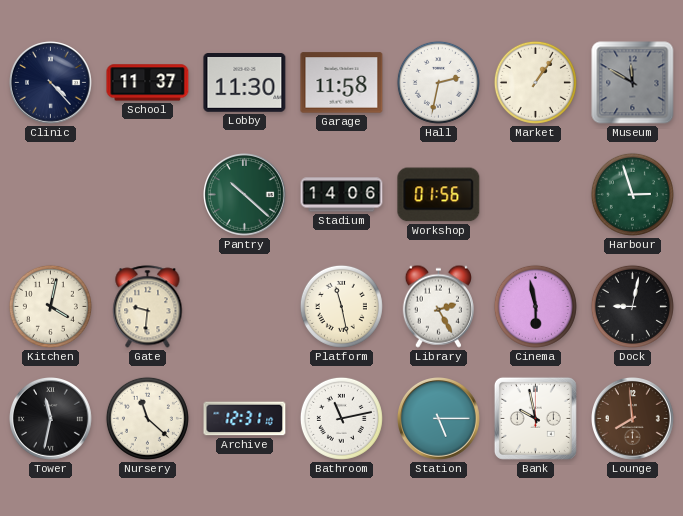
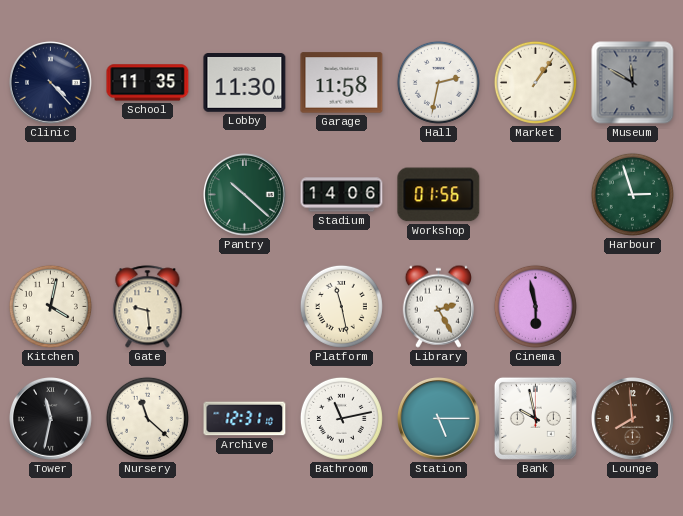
School: 11:37 -> 11:35
Gate: 9:31 -> 9:29
Dock: 9:02 -> none
